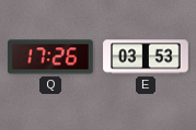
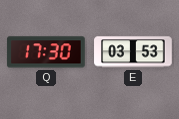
Q: 17:26 -> 17:30
